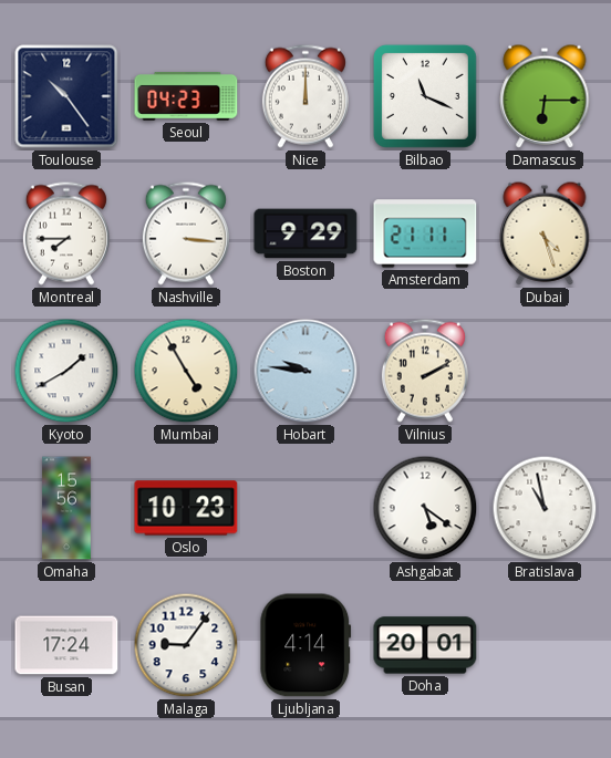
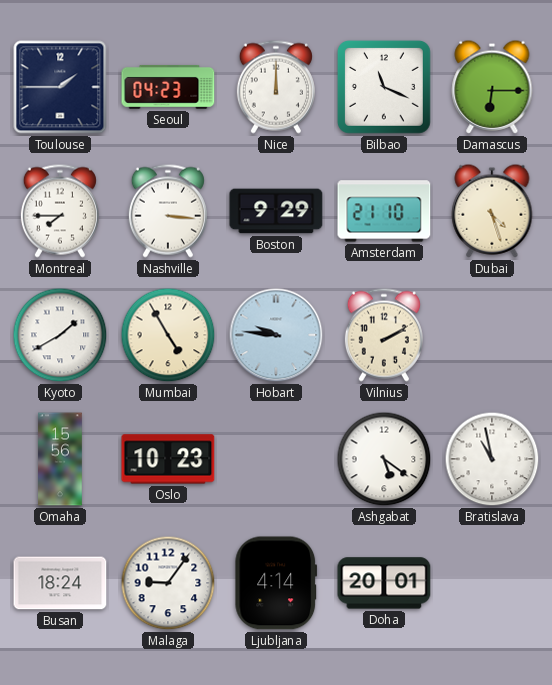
Toulouse: 10:24 -> 1:45
Amsterdam: 21:11 -> 21:10
Busan: 17:24 -> 18:24
